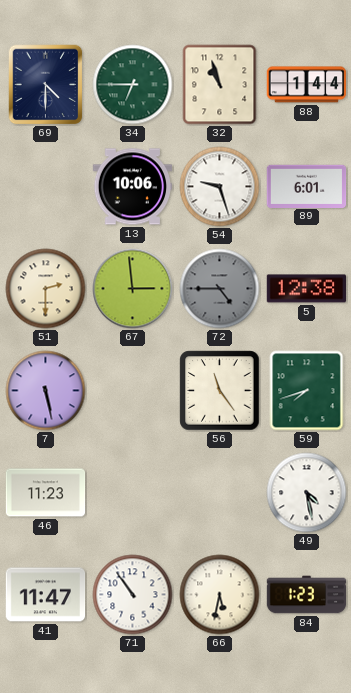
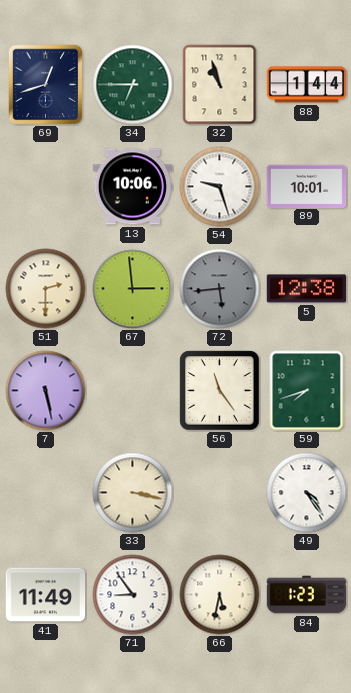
69: 4:30 -> 12:42
89: 6:01 -> 10:01
72: 4:45 -> 5:44
46: 11:23 -> none
33: none -> 3:17
49: 4:28 -> 4:24
41: 11:47 -> 11:49
71: 10:54 -> 8:54
